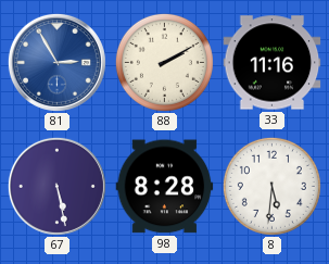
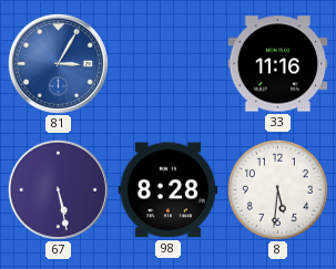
81: 2:55 -> 3:05
88: 2:10 -> none
